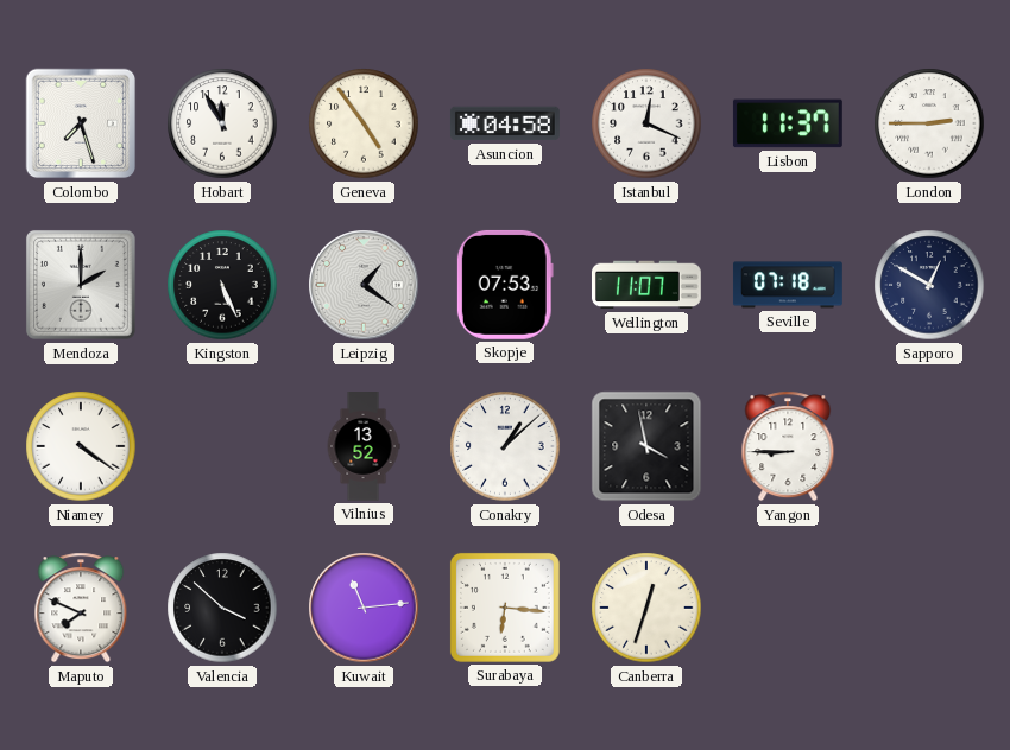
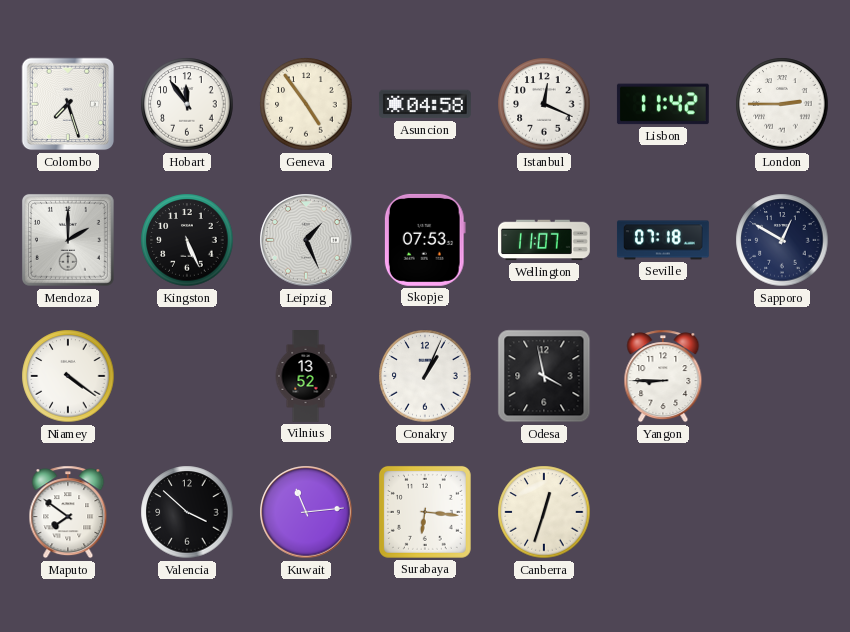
Hobart: 11:55 -> 11:54
Lisbon: 11:37 -> 11:42
Leipzig: 1:21 -> 1:26
Conakry: 1:08 -> 1:04
Maputo: 7:49 -> 7:51
